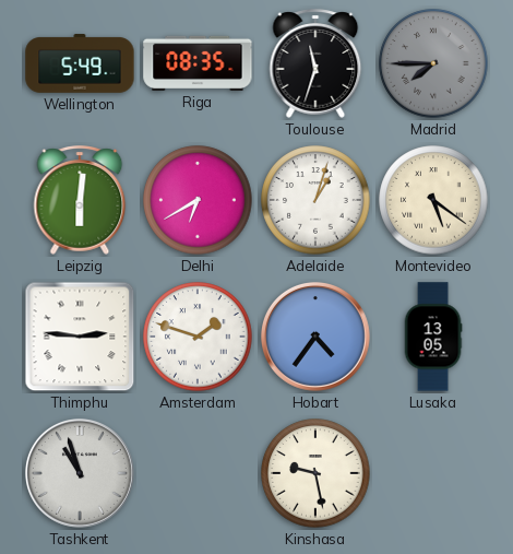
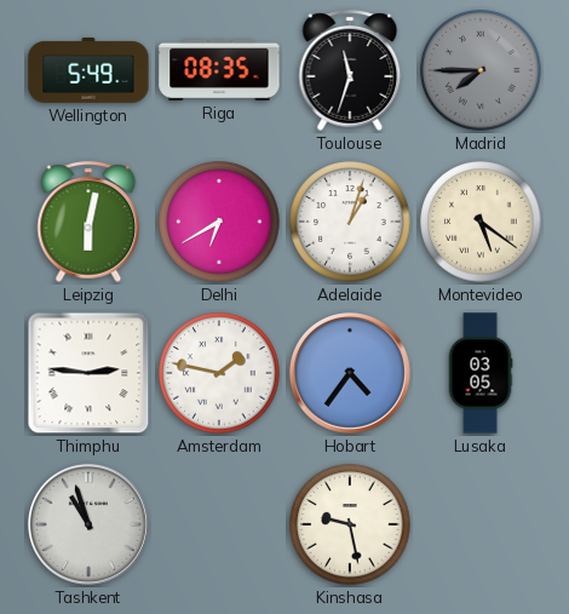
Leipzig: 6:01 -> 6:02
Amsterdam: 1:48 -> 1:47
Lusaka: 13:05 -> 03:05
